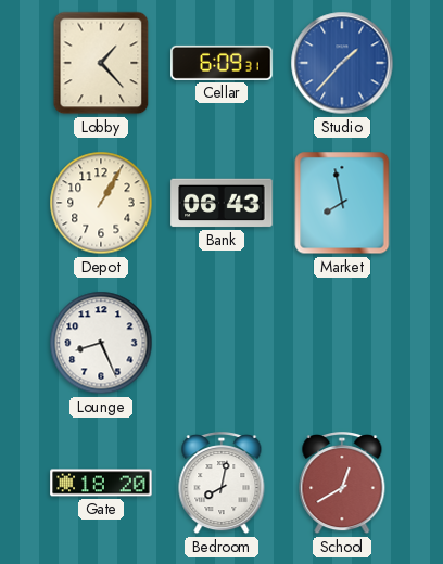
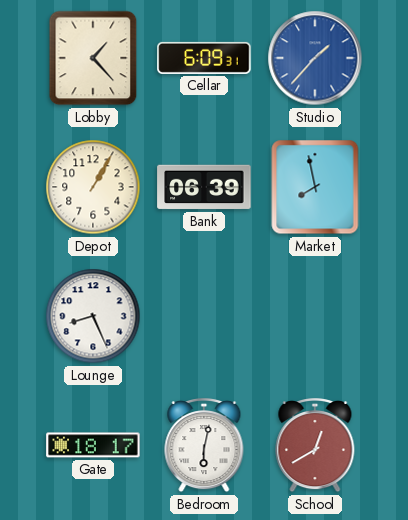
Bank: 06:43 -> 06:39
Gate: 18:20 -> 18:17
Bedroom: 8:02 -> 6:02
